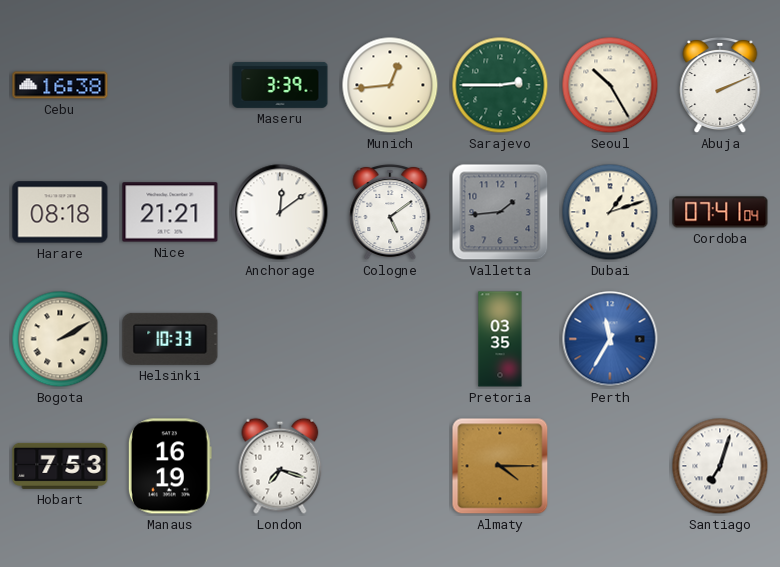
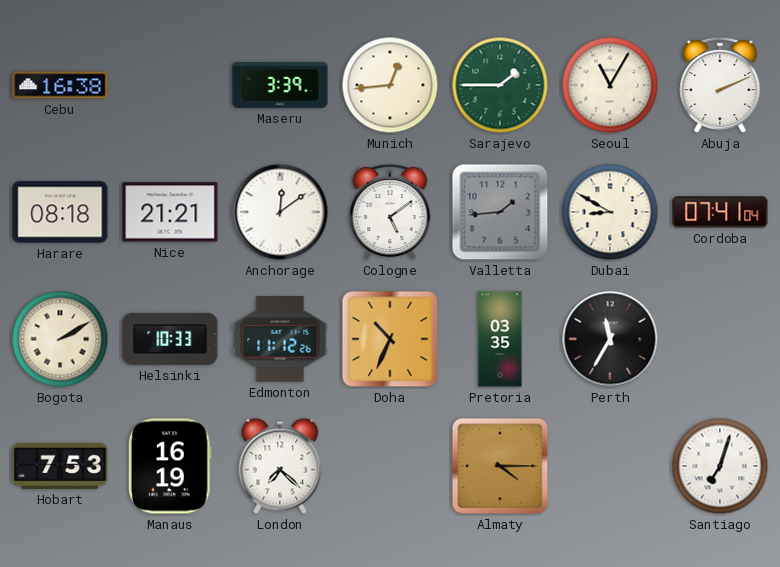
Sarajevo: 2:45 -> 1:45
Seoul: 10:25 -> 11:05
Dubai: 1:12 -> 8:50
Edmonton: none -> 11:12
Doha: none -> 10:34
Perth dial: blue -> black
London: 7:18 -> 7:22
